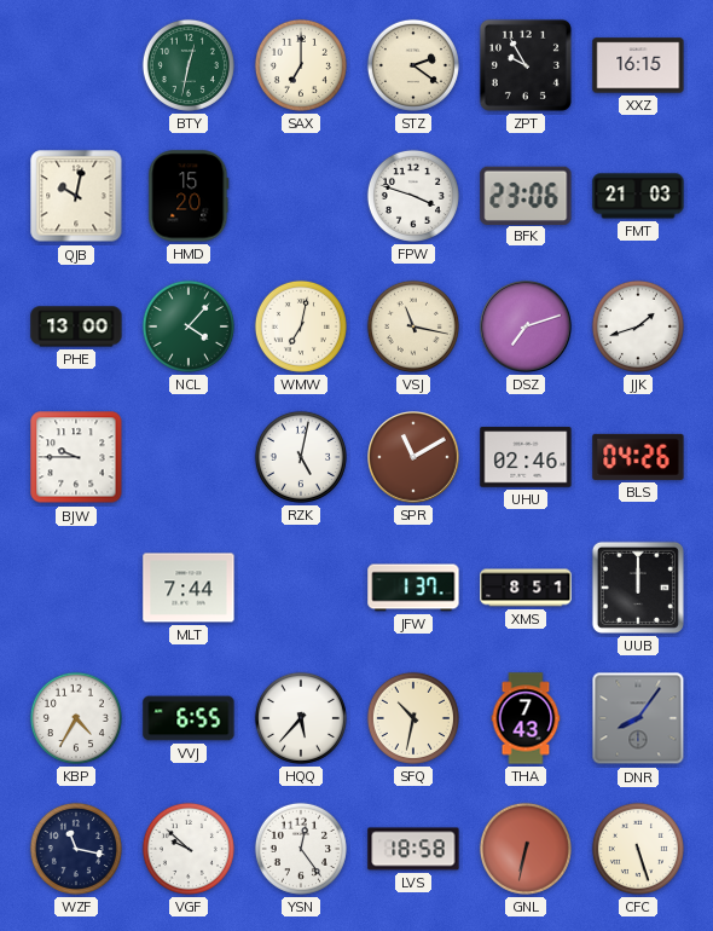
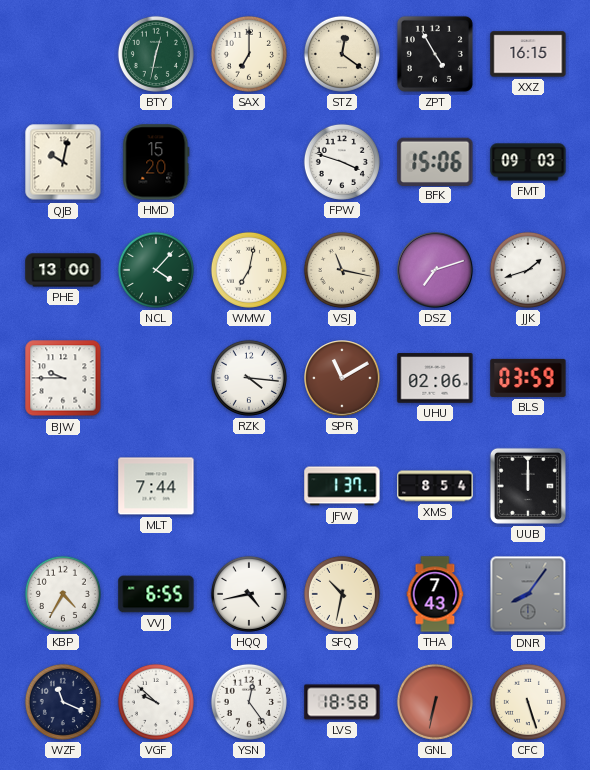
STZ: 2:21 -> 12:21
ZPT: 9:55 -> 4:55
BFK: 23:06 -> 15:06
FMT: 21:03 -> 09:03
RZK: 5:02 -> 4:16
UHU: 02:46 -> 02:06
BLS: 04:26 -> 03:59
XMS: 8:51 -> 8:54
HQQ: 5:37 -> 4:43
WZF: 11:17 -> 11:19
